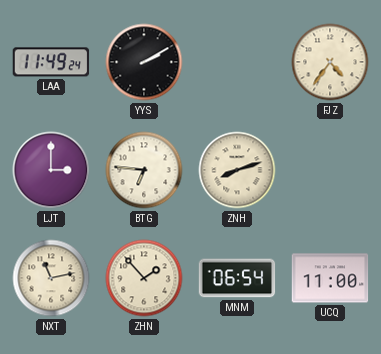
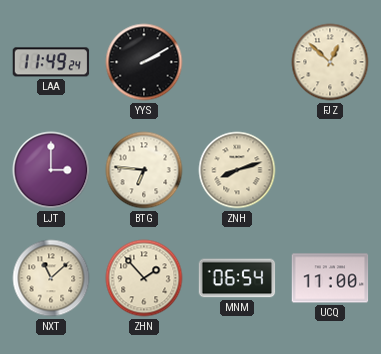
FJZ: 4:36 -> 12:52
NXT: 11:13 -> 11:08
